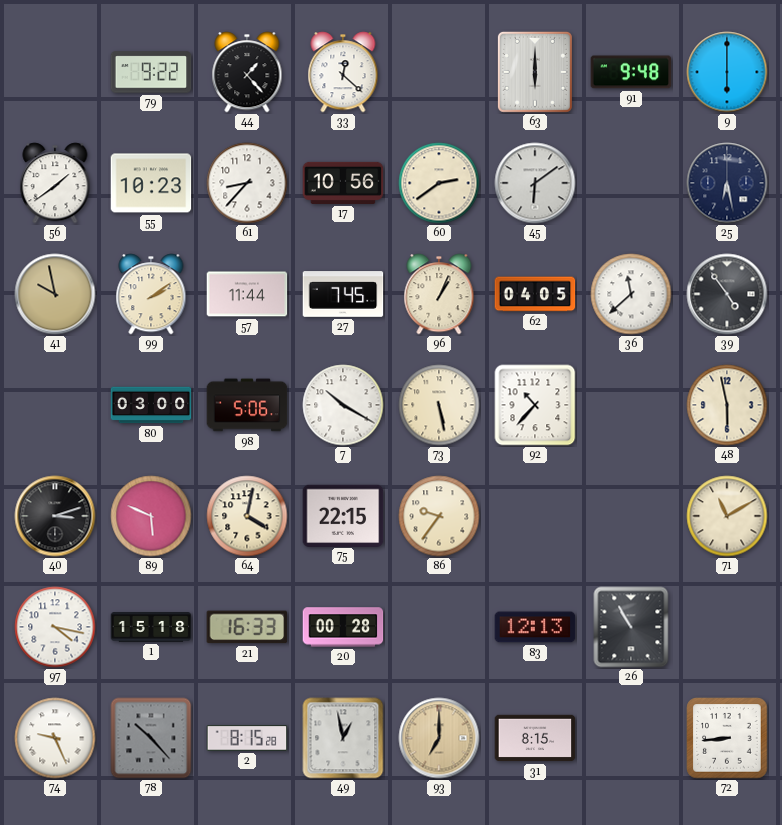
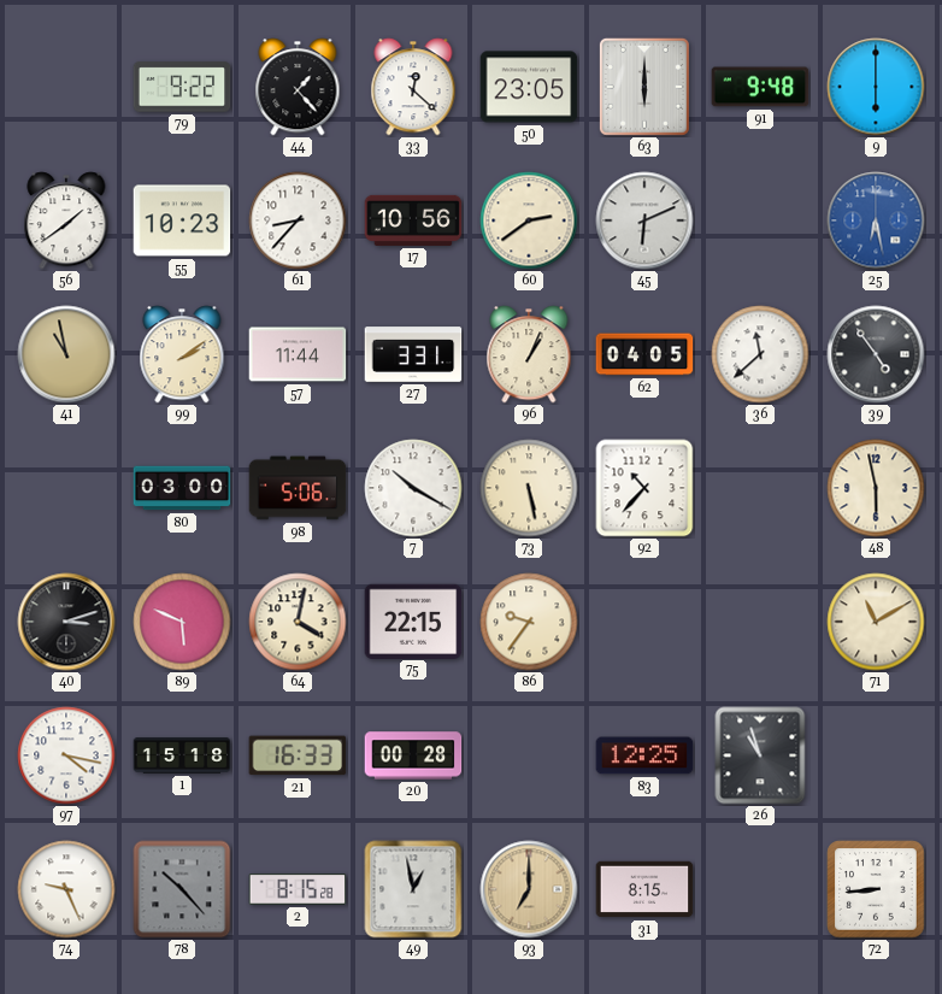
50: none -> 23:05
45: 6:09 -> 6:11
25 dial: navy -> blue
41: 9:58 -> 10:58
27: 7:45 -> 3:31
83: 12:13 -> 12:25
26: 10:55 -> 10:57
